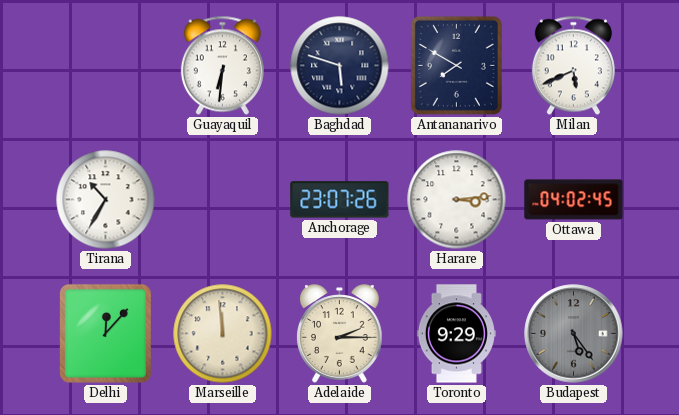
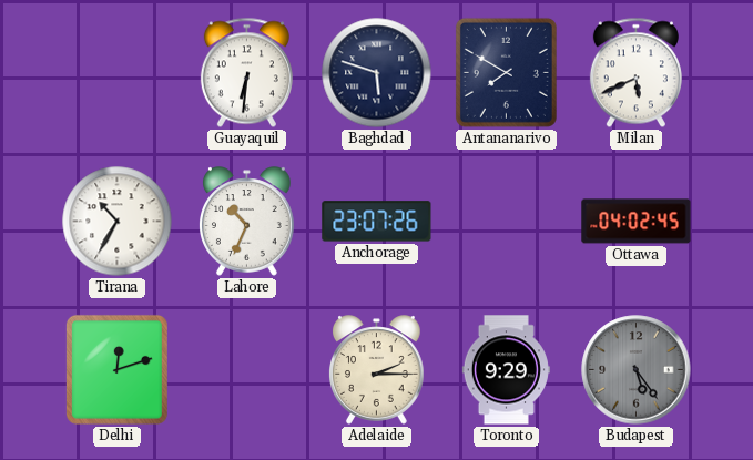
Lahore: none -> 10:34
Harare: 3:14 -> none
Delhi: 12:07 -> 12:12
Marseille: 11:59 -> none
